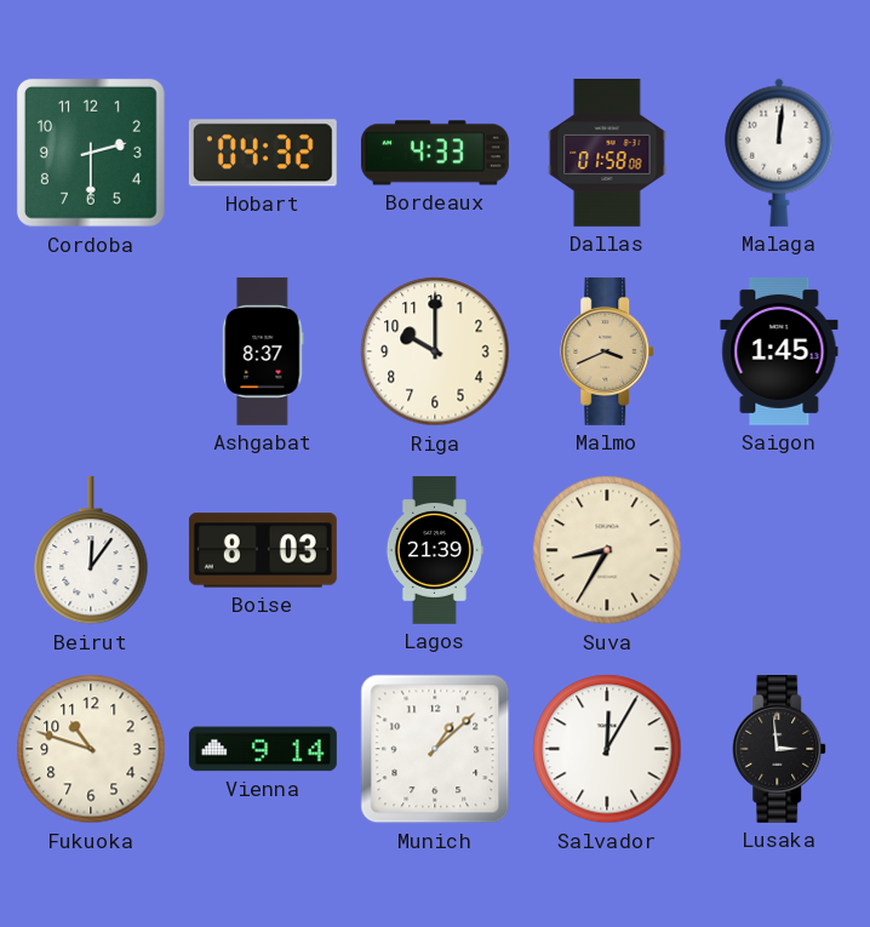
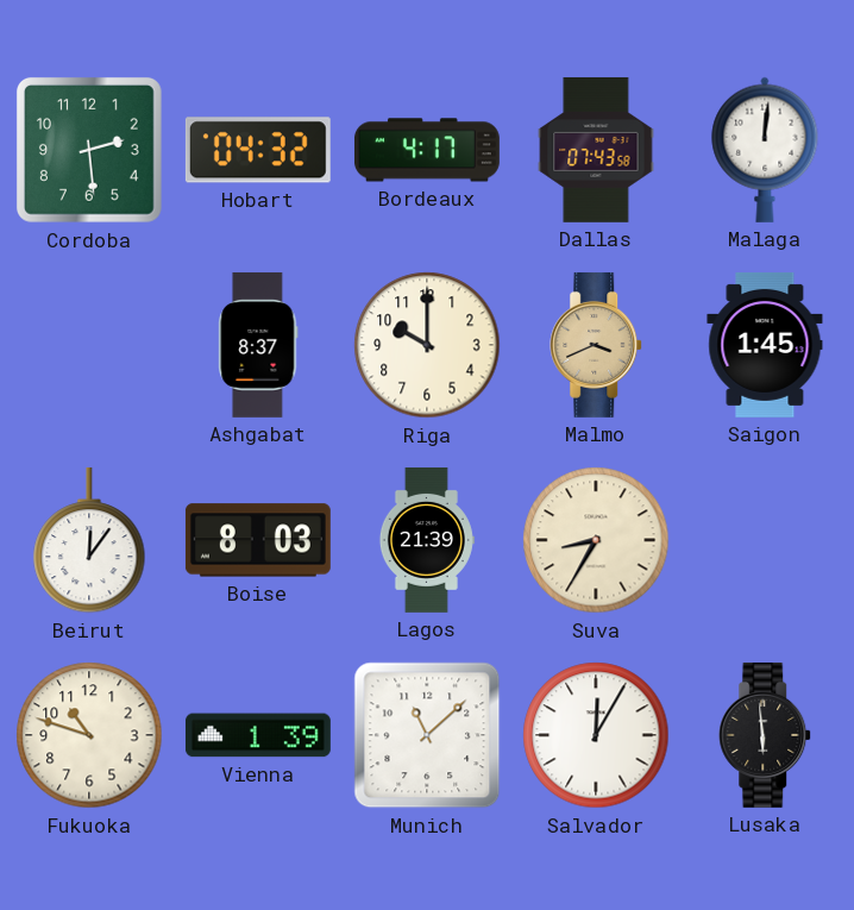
Cordoba: 2:30 -> 2:29
Bordeaux: 4:33 -> 4:17
Dallas: 01:58 -> 07:43
Vienna: 9:14 -> 1:39
Munich: 1:08 -> 11:08
Lusaka: 2:59 -> 5:59
